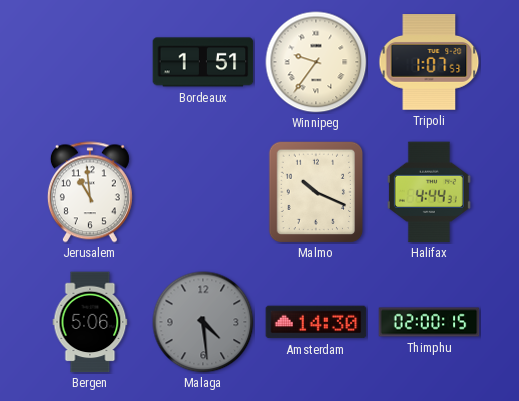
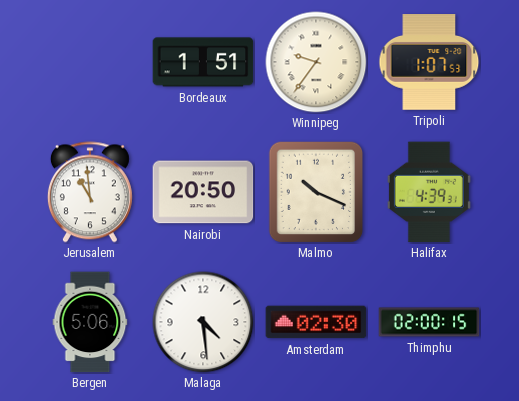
Nairobi: none -> 20:50
Halifax: 4:44 -> 4:39
Malaga dial: grey -> white
Amsterdam: 14:30 -> 02:30
